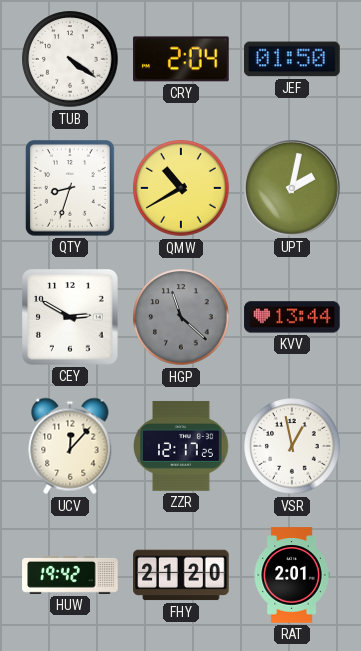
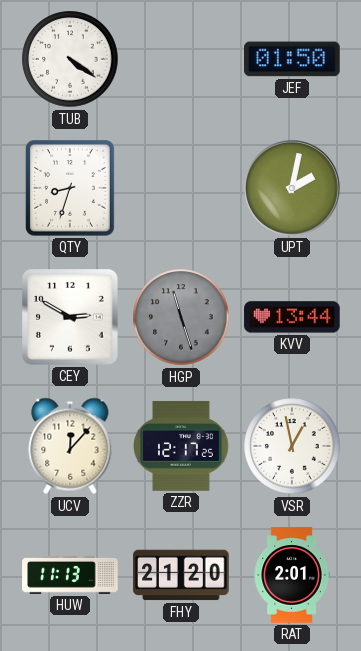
CRY: 2:04 -> none
QMW: 10:40 -> none
HGP: 11:22 -> 11:27
HUW: 19:42 -> 11:13
